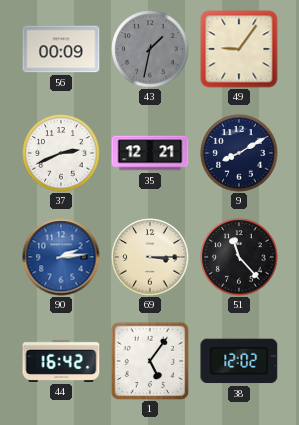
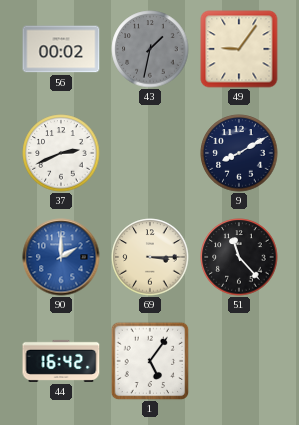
56: 00:09 -> 00:02
35: 12:21 -> none
90: 2:14 -> 2:00
38: 12:02 -> none
